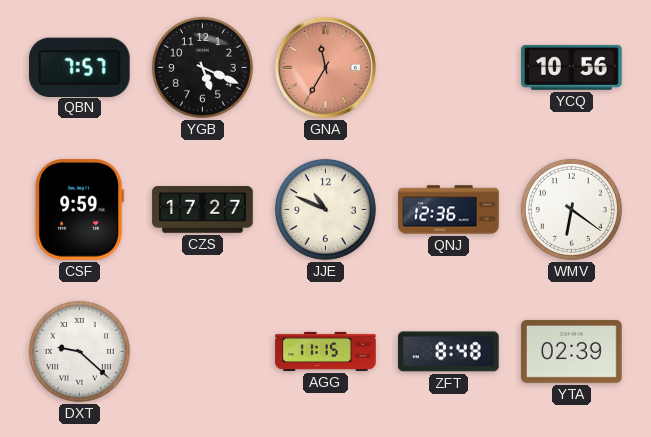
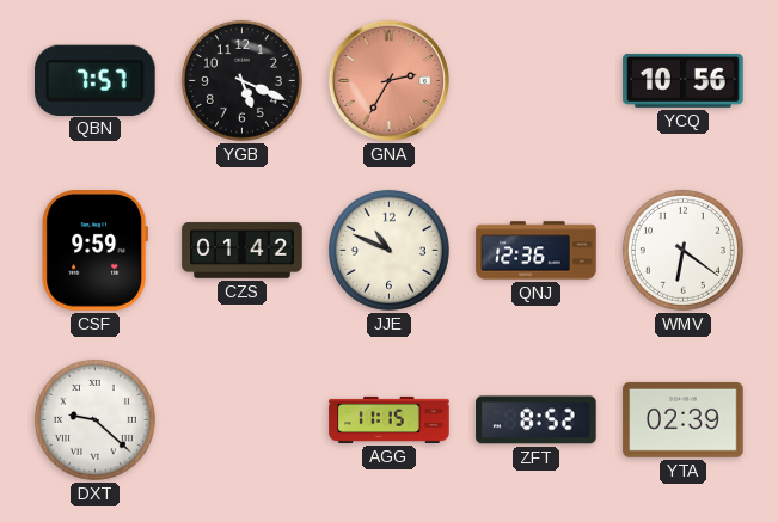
GNA: 11:35 -> 2:35
CZS: 17:27 -> 01:42
ZFT: 8:48 -> 8:52
